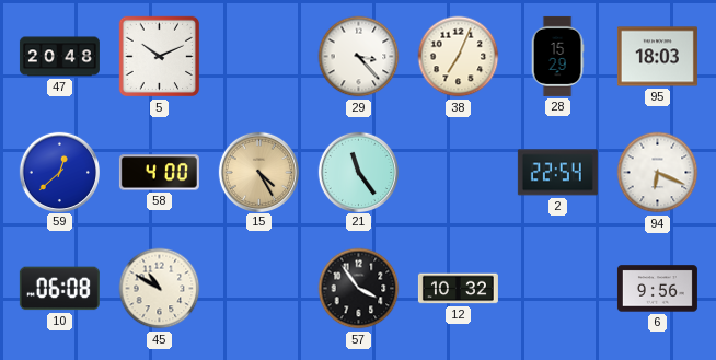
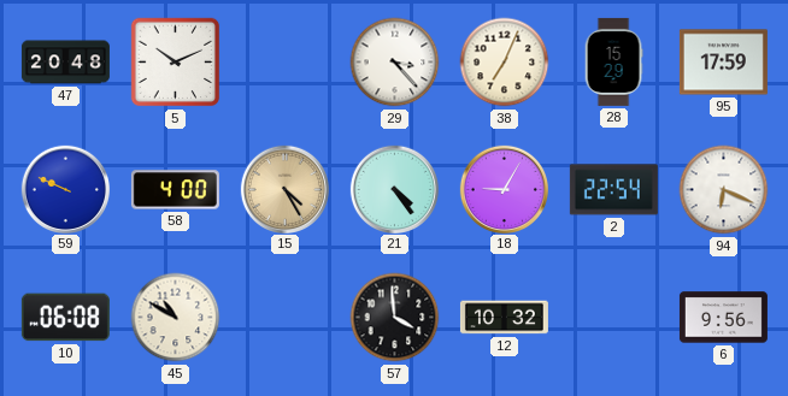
95: 18:03 -> 17:59
59: 12:38 -> 9:49
21: 11:24 -> 4:24
18: none -> 9:05
57: 3:54 -> 3:59
